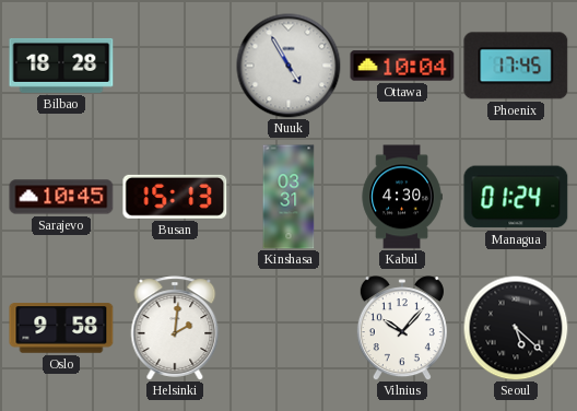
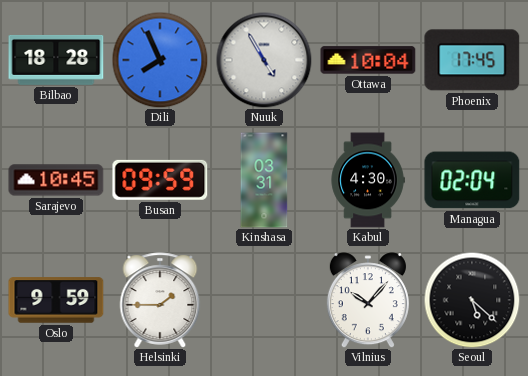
Dili: none -> 7:56
Busan: 15:13 -> 09:59
Managua: 01:24 -> 02:04
Oslo: 9:58 -> 9:59
Helsinki: 2:01 -> 1:45
